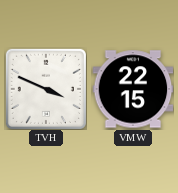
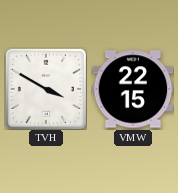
TVH: 3:49 -> 3:50
